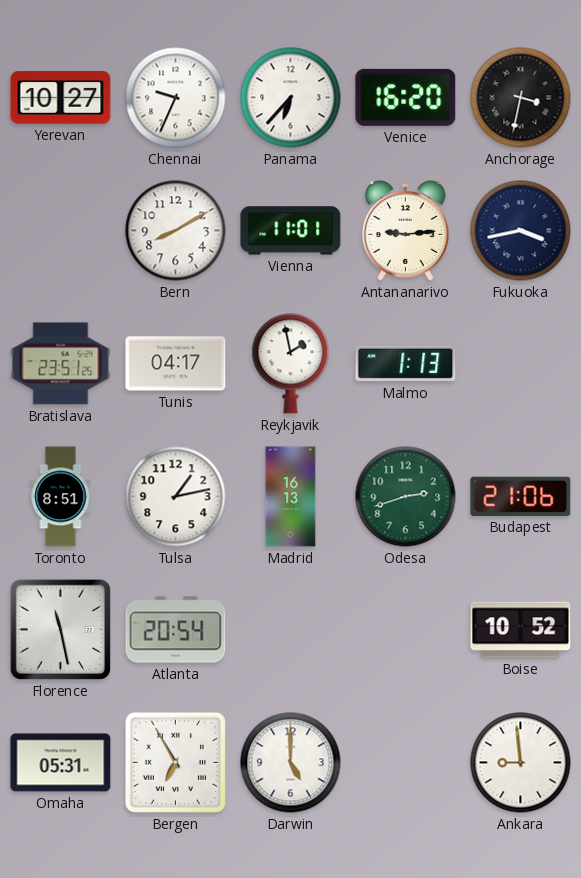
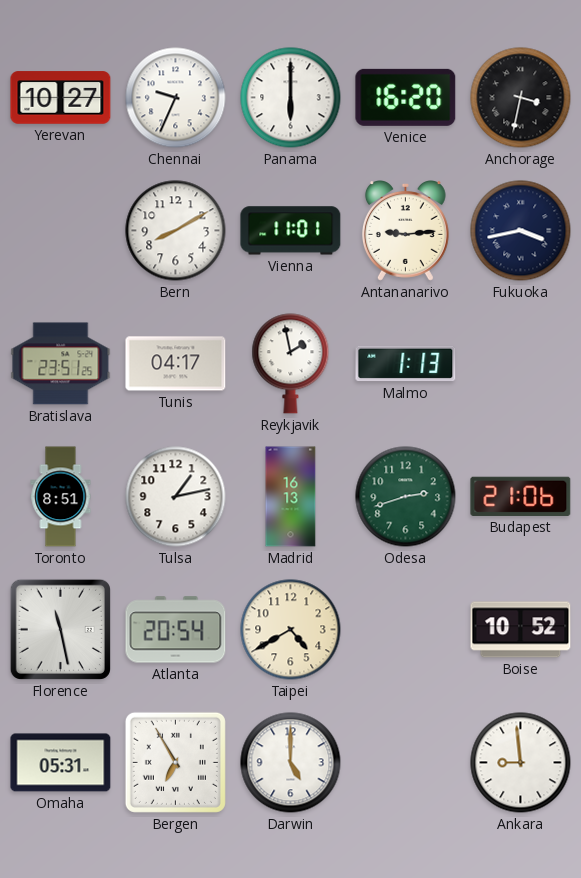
Panama: 6:37 -> 6:00
Taipei: none -> 4:40
